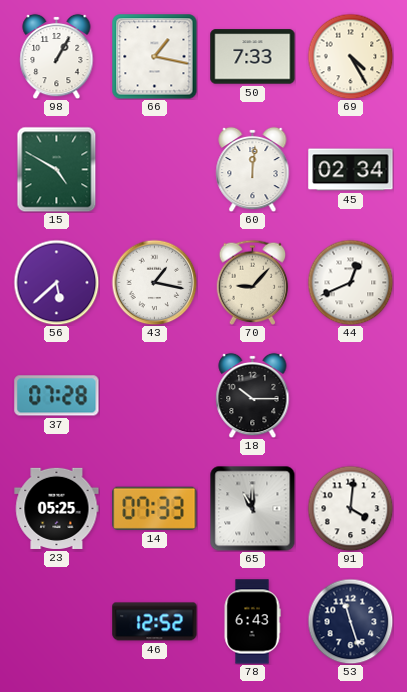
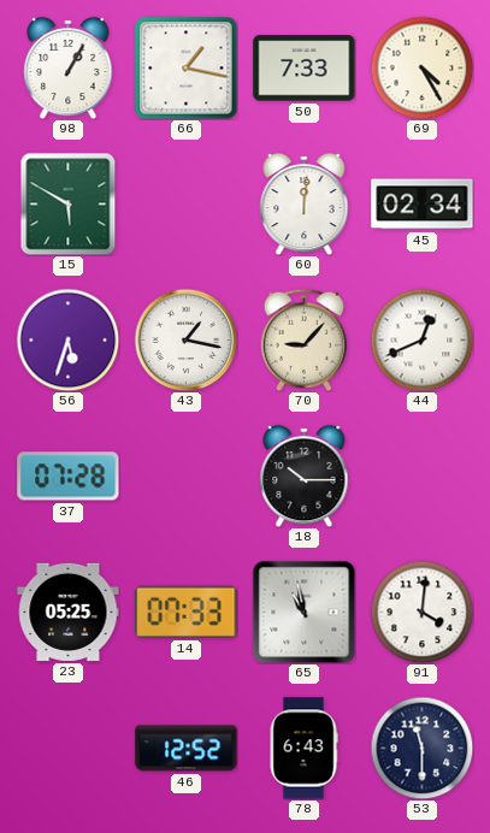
15: 4:50 -> 5:50
56: 5:38 -> 5:33
65: 11:00 -> 10:58
53: 11:27 -> 11:30
